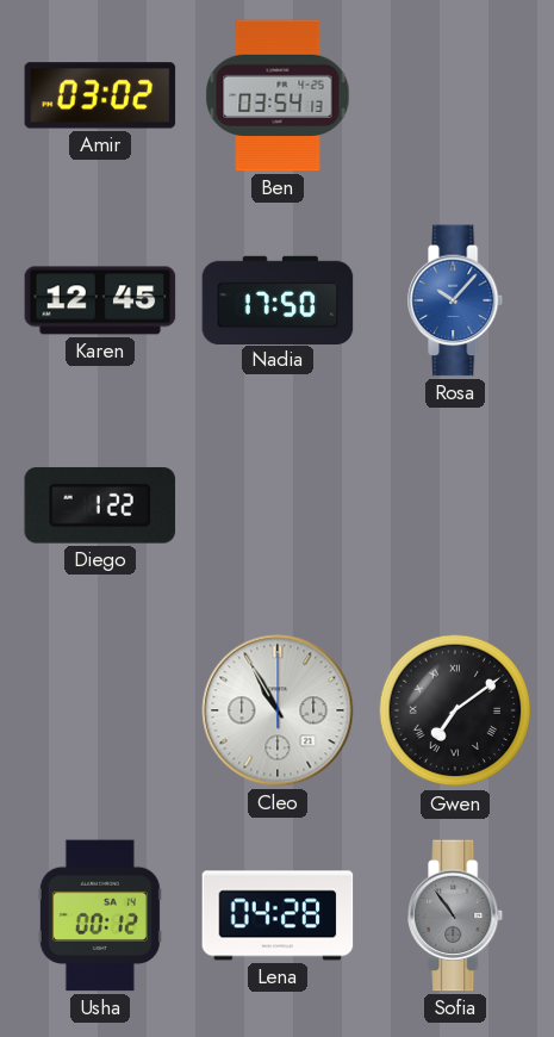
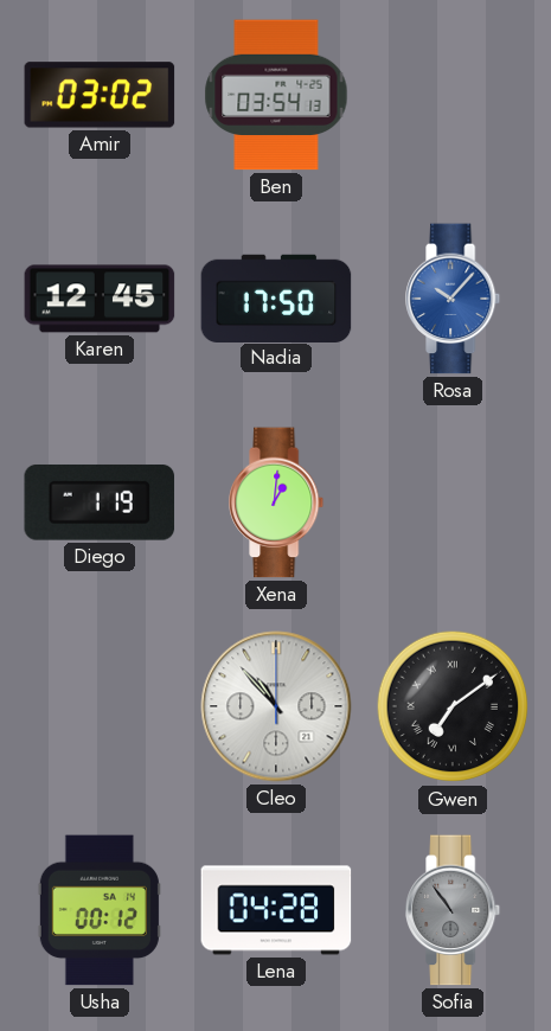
Diego: 1:22 -> 1:19
Xena: none -> 1:01
Cleo: 10:55 -> 10:53
